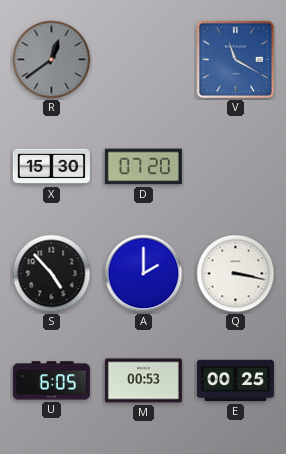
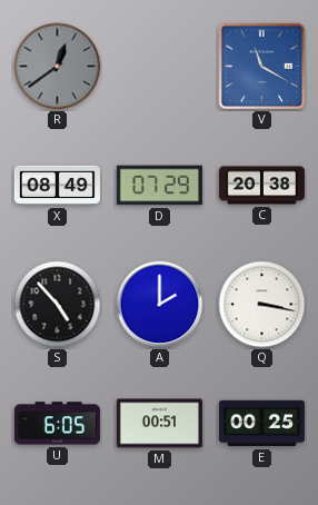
X: 15:30 -> 08:49
D: 07:20 -> 07:29
C: none -> 20:38
M: 00:53 -> 00:51
